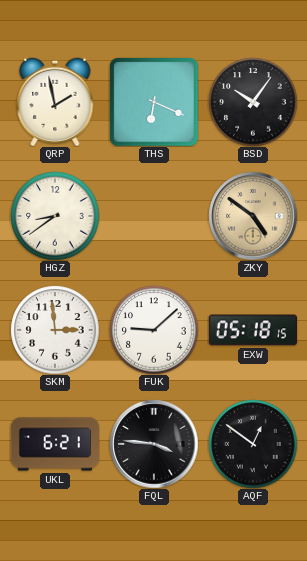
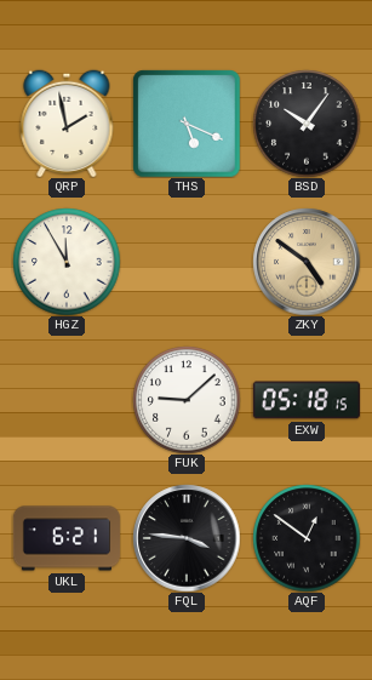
THS: 6:19 -> 5:19
HGZ: 8:39 -> 11:55
SKM: 2:59 -> none
